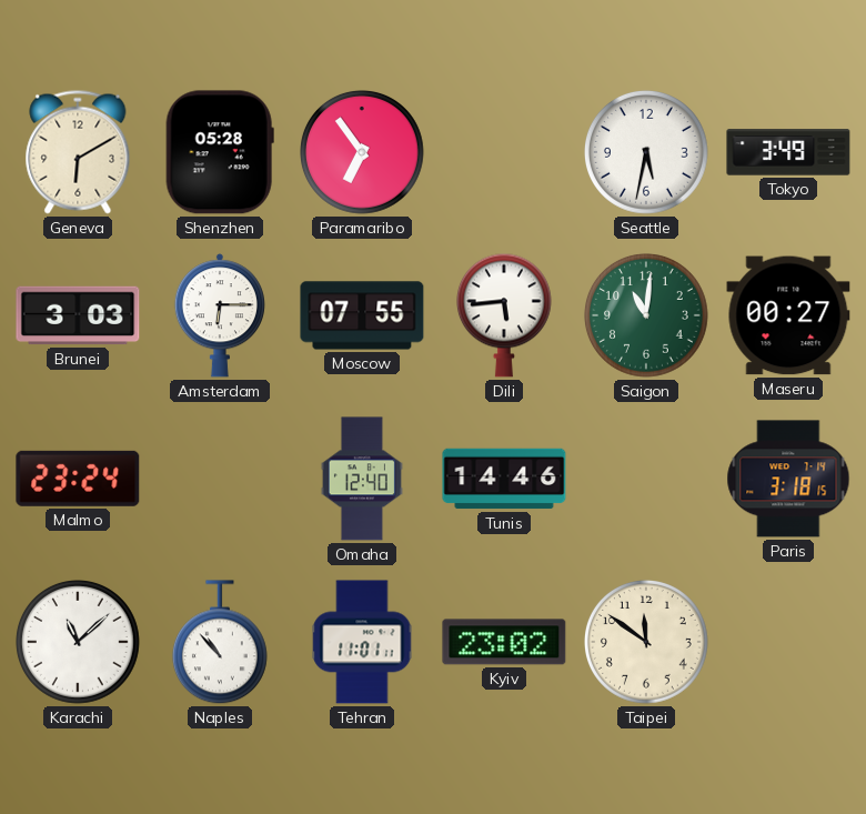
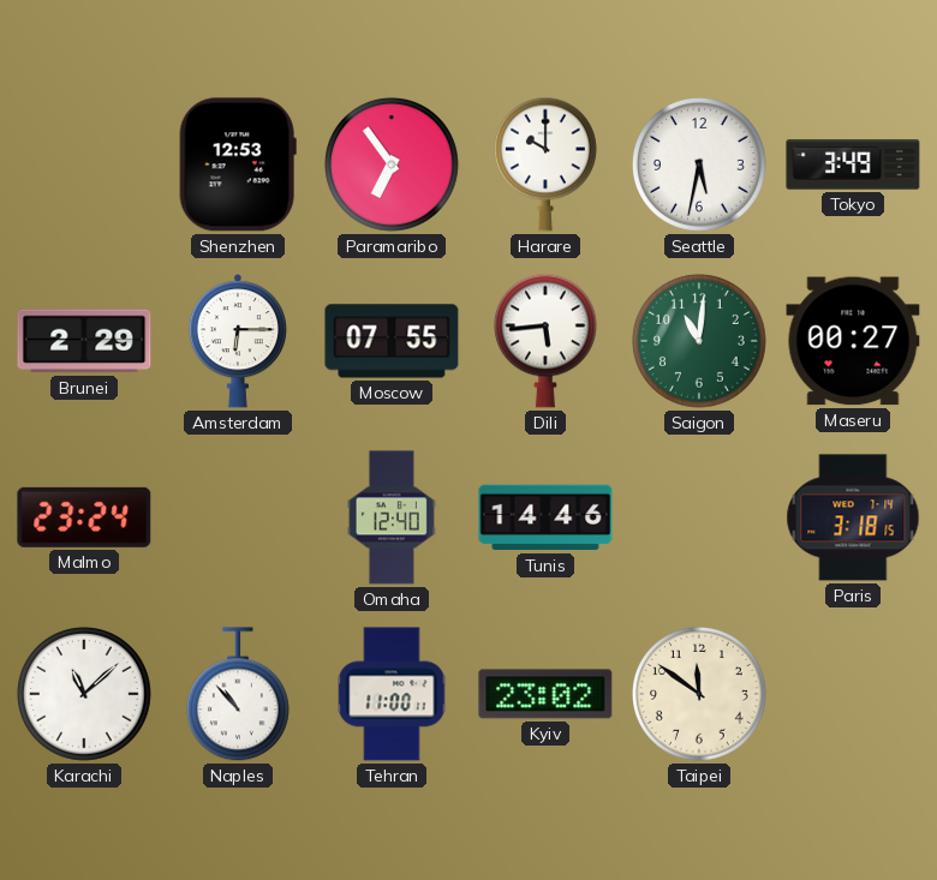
Geneva: 6:10 -> none
Shenzhen: 05:28 -> 12:53
Harare: none -> 10:00
Brunei: 3:03 -> 2:29
Tehran: 11:01 -> 11:00
